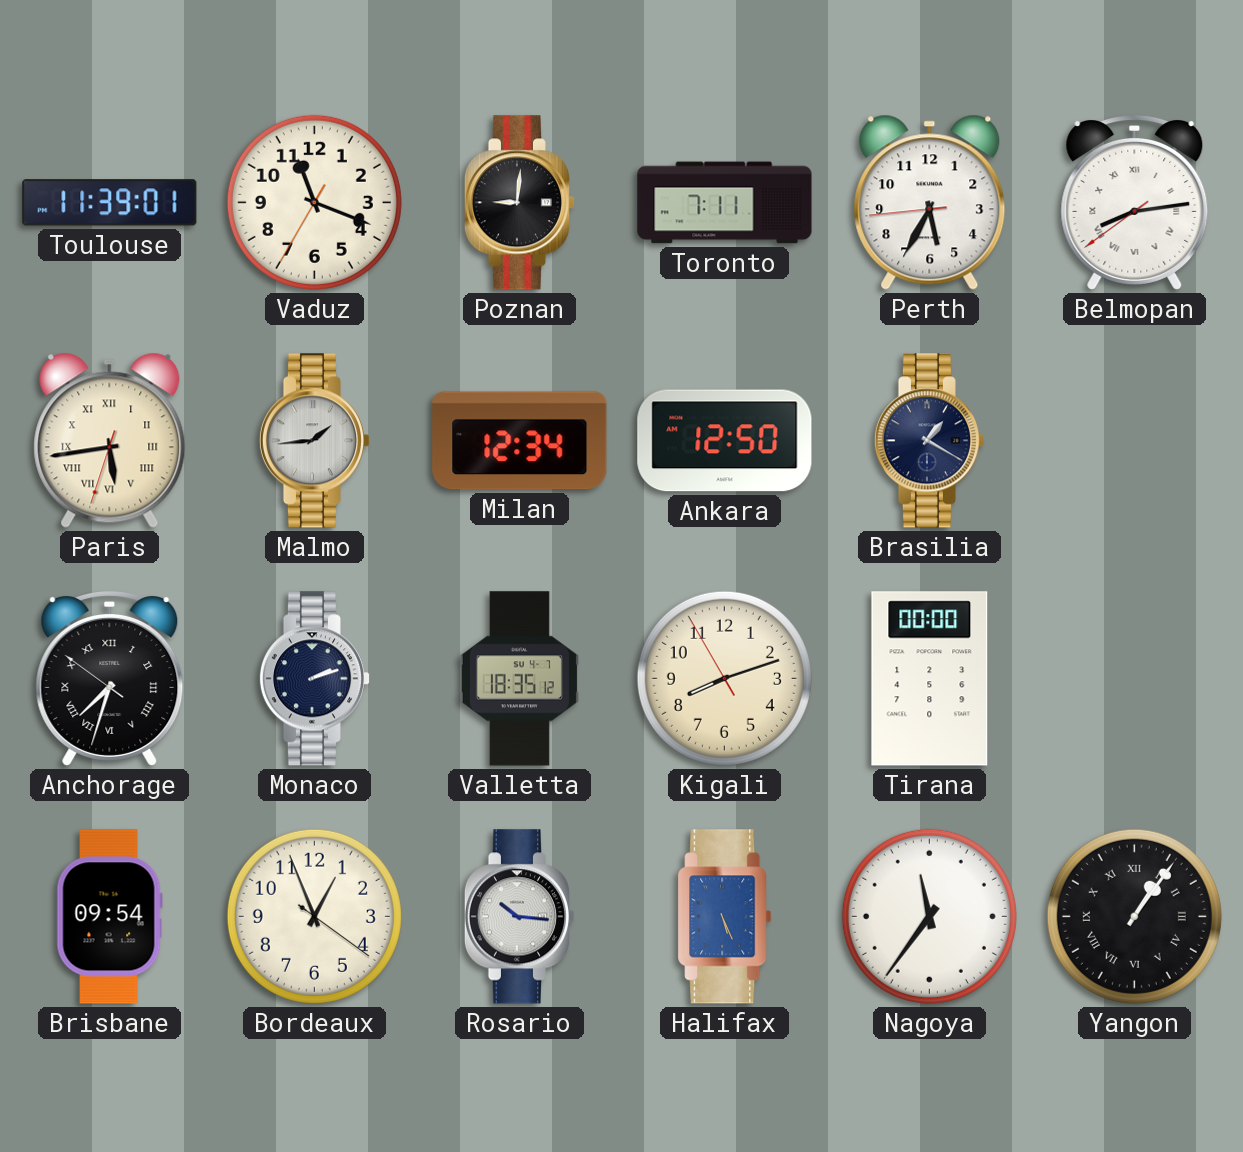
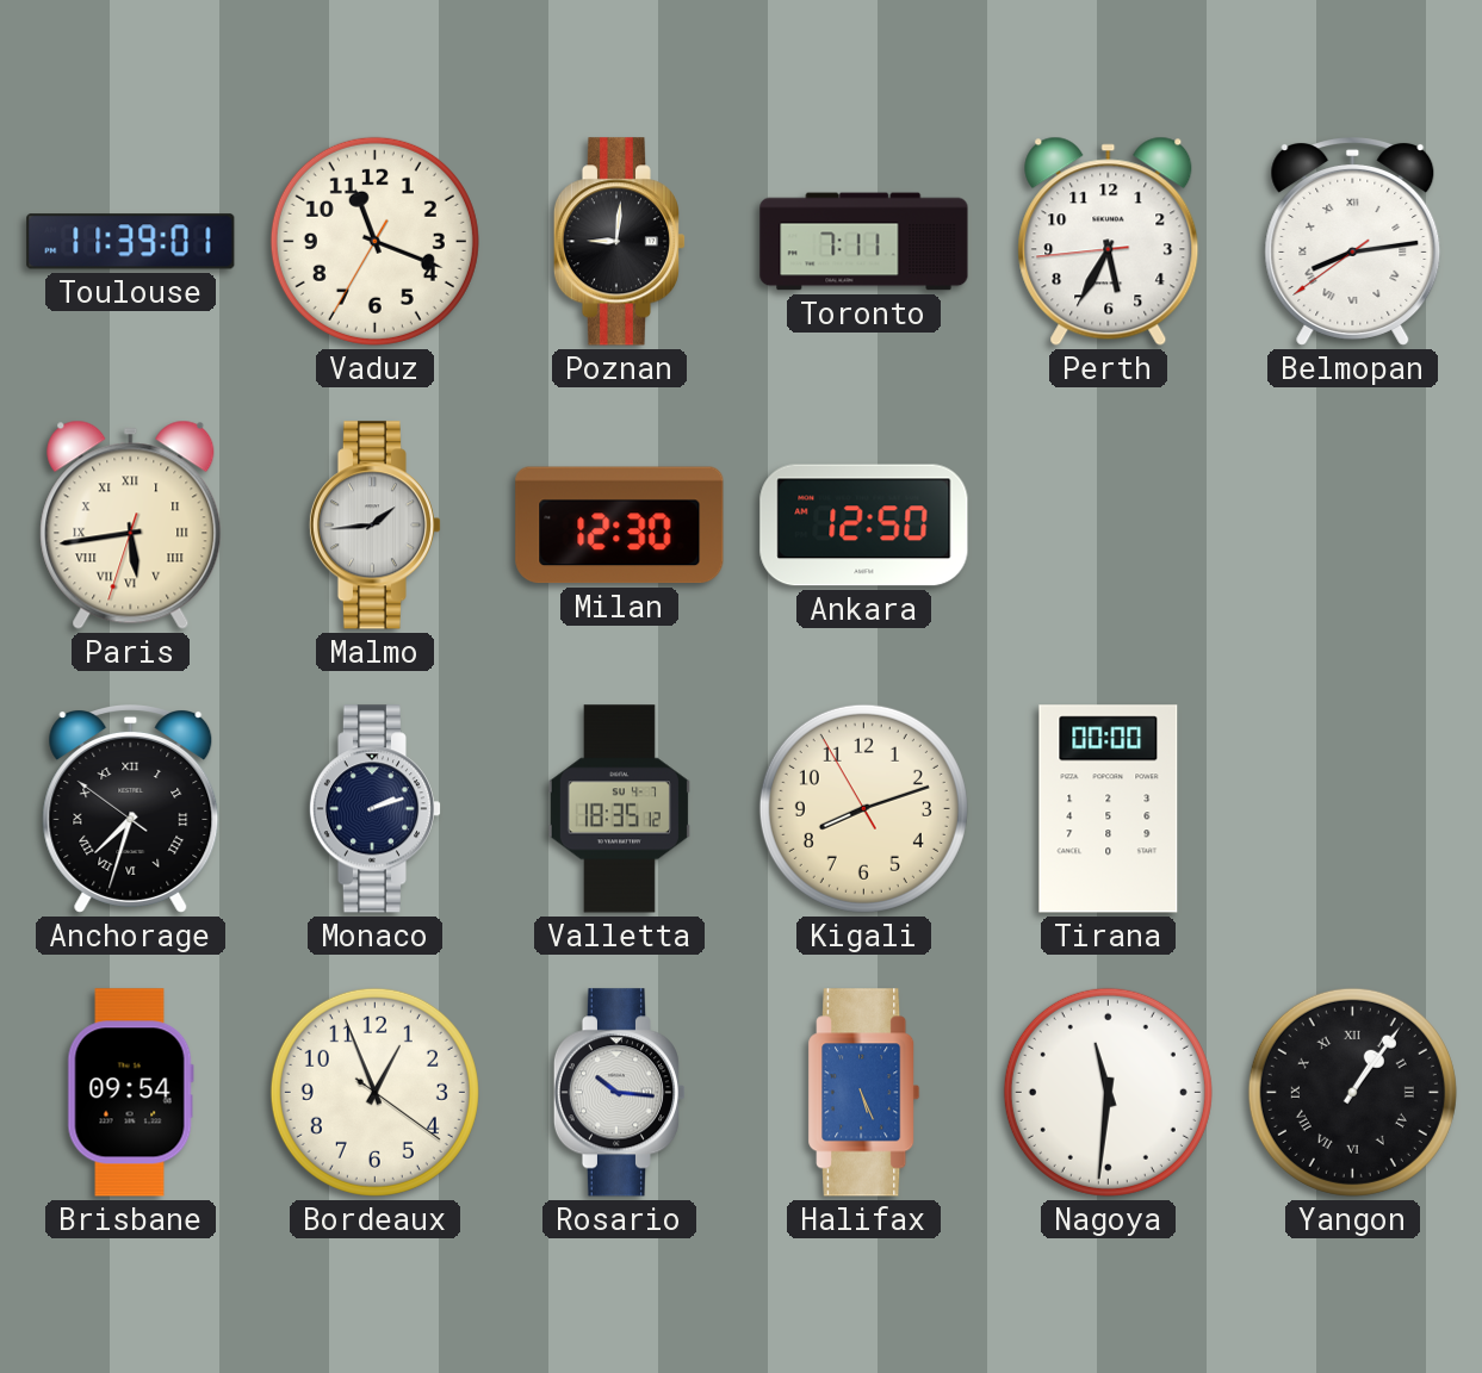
Milan: 12:34 -> 12:30
Brasilia: 1:20 -> none
Nagoya: 11:36 -> 11:31
